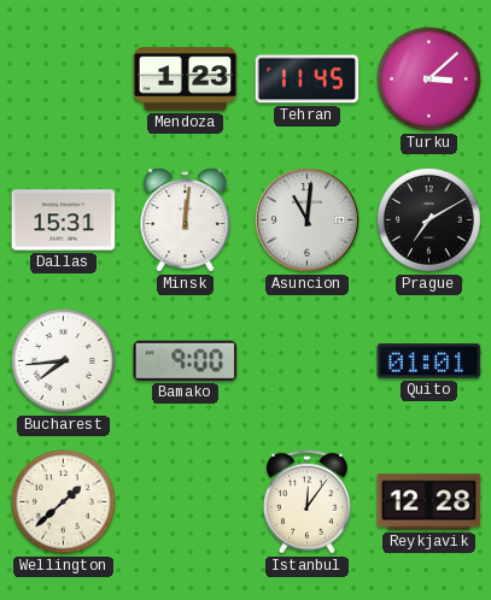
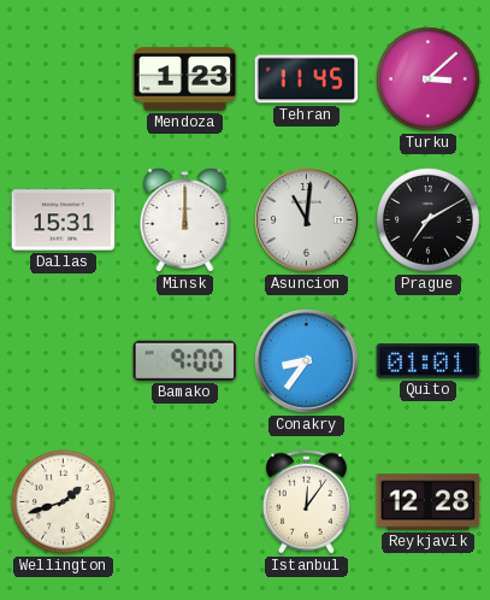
Minsk: 12:01 -> 12:00
Bucharest: 7:44 -> none
Conakry: none -> 8:36
Wellington: 1:38 -> 1:42
